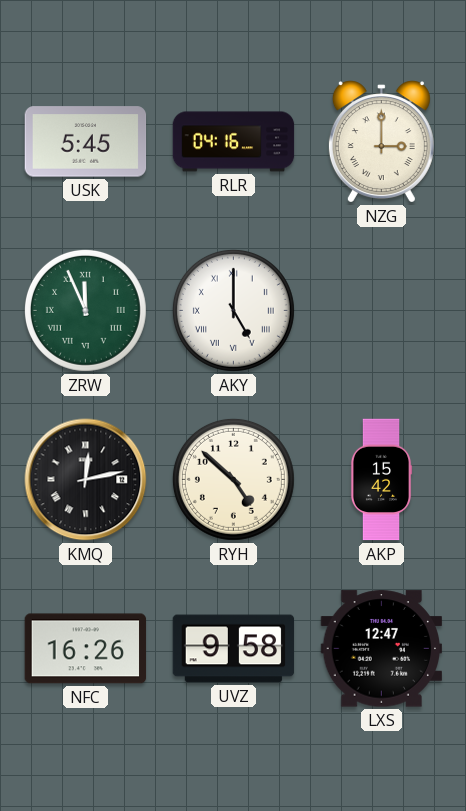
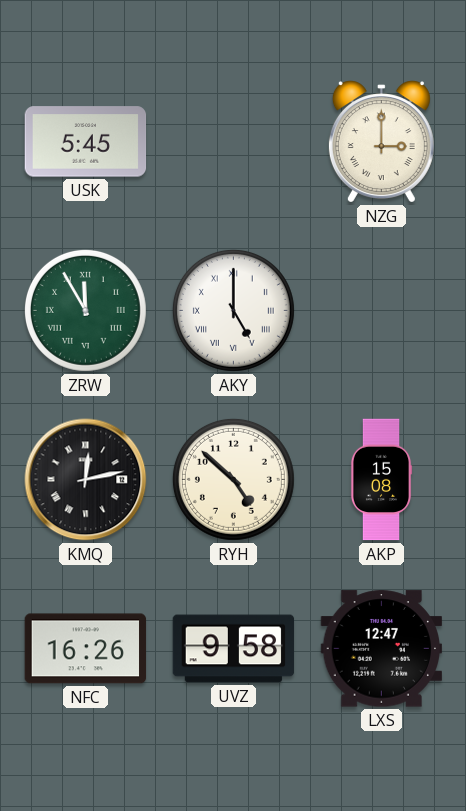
RLR: 04:16 -> none
ZRW: 11:56 -> 11:55
AKP: 15:42 -> 15:08
